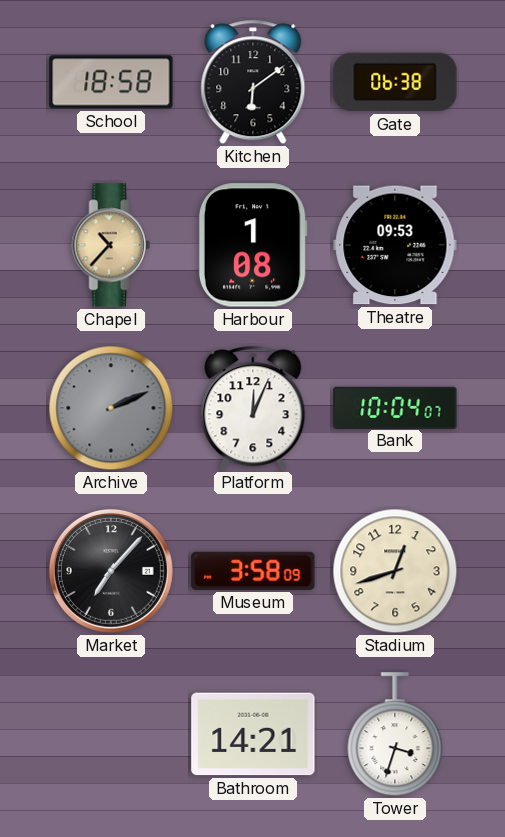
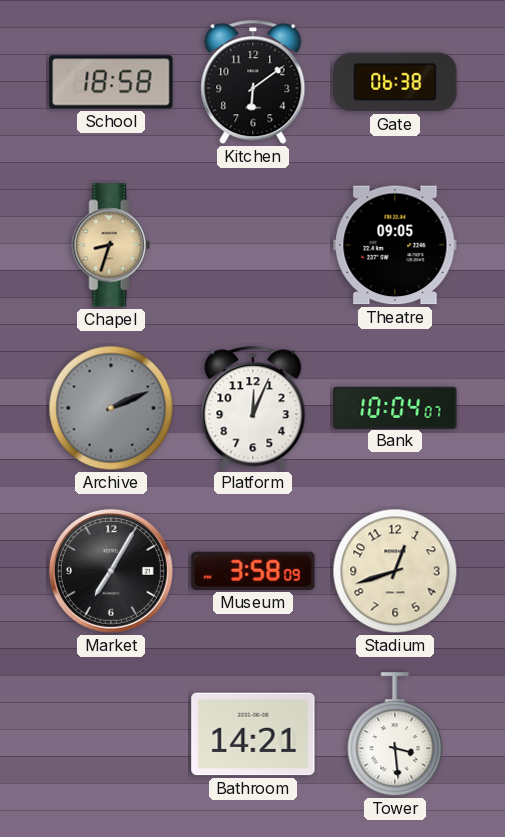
Chapel: 10:37 -> 8:33
Harbour: 1:08 -> none
Theatre: 09:53 -> 09:05
Market: 7:07 -> 7:05
Tower: 3:33 -> 3:29
